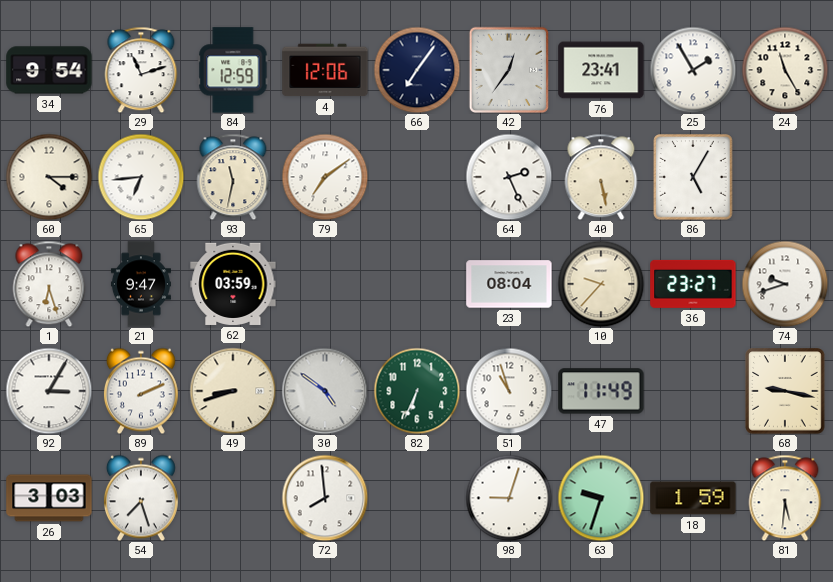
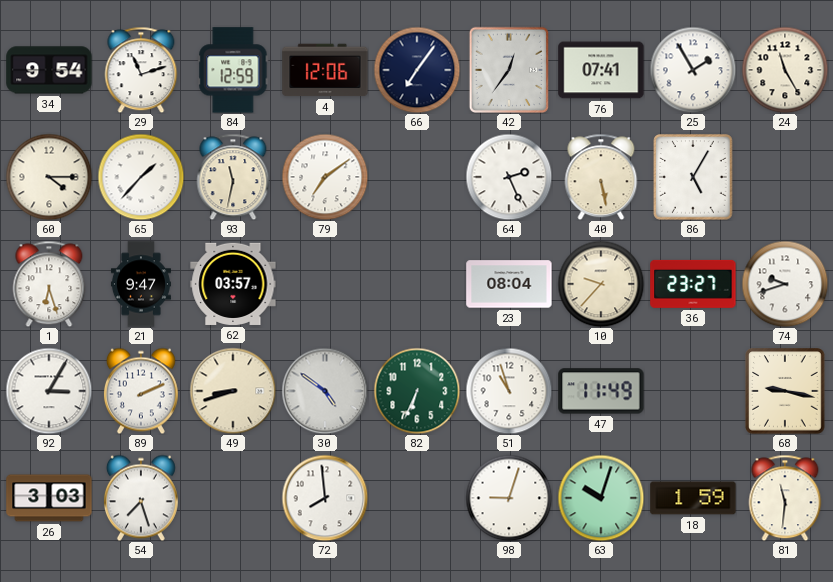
76: 23:41 -> 07:41
65: 6:44 -> 1:37
62: 03:59 -> 03:57
63: 9:33 -> 10:03
81: 5:31 -> 11:31
